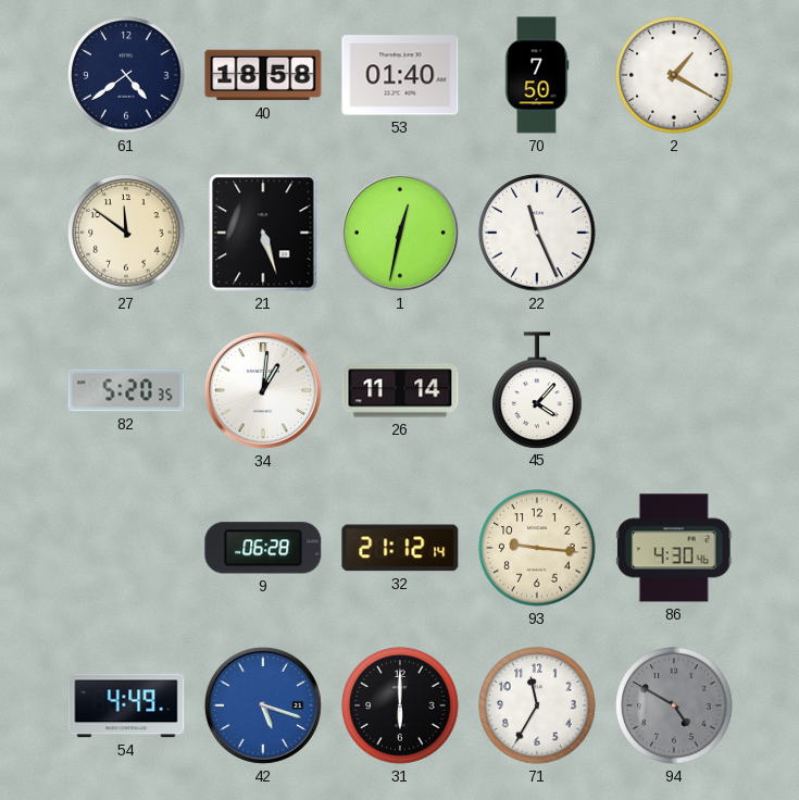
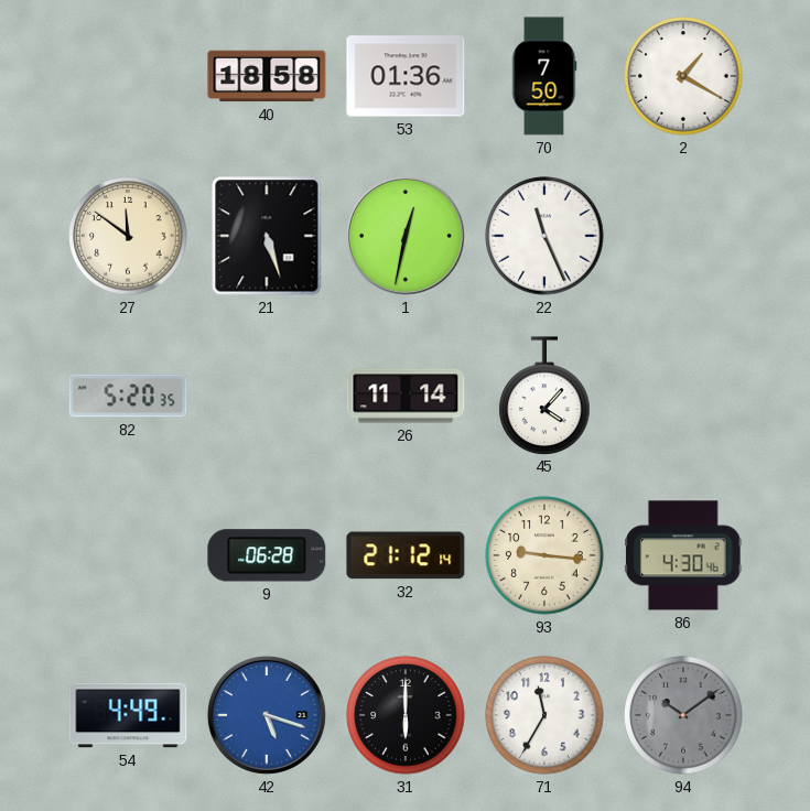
61: 4:39 -> none
53: 01:40 -> 01:36
34: 1:01 -> none
94: 4:50 -> 10:09
